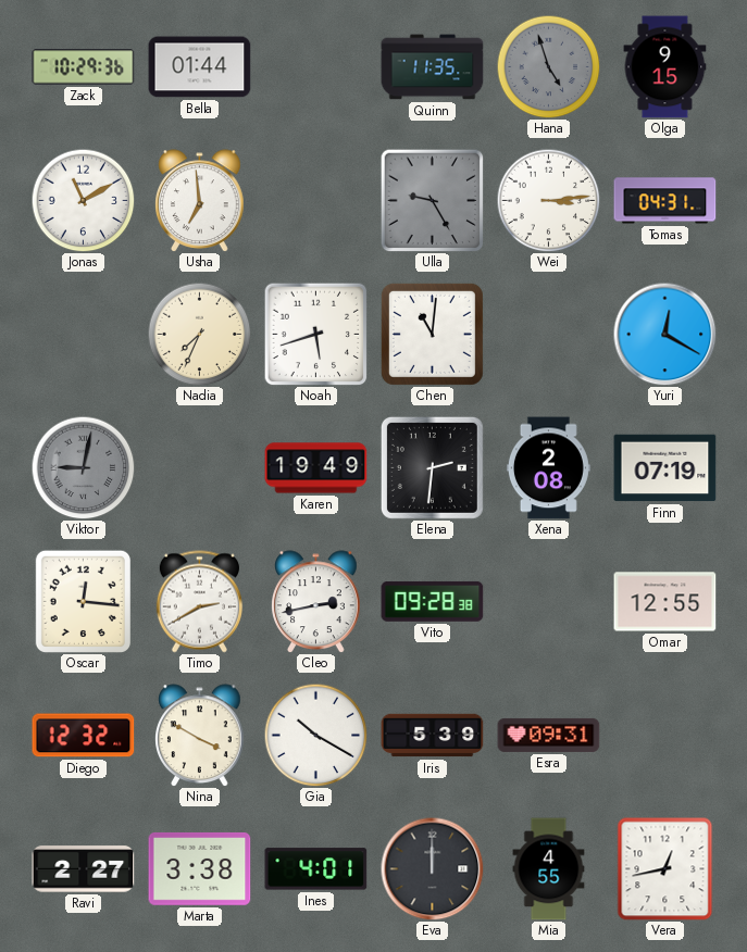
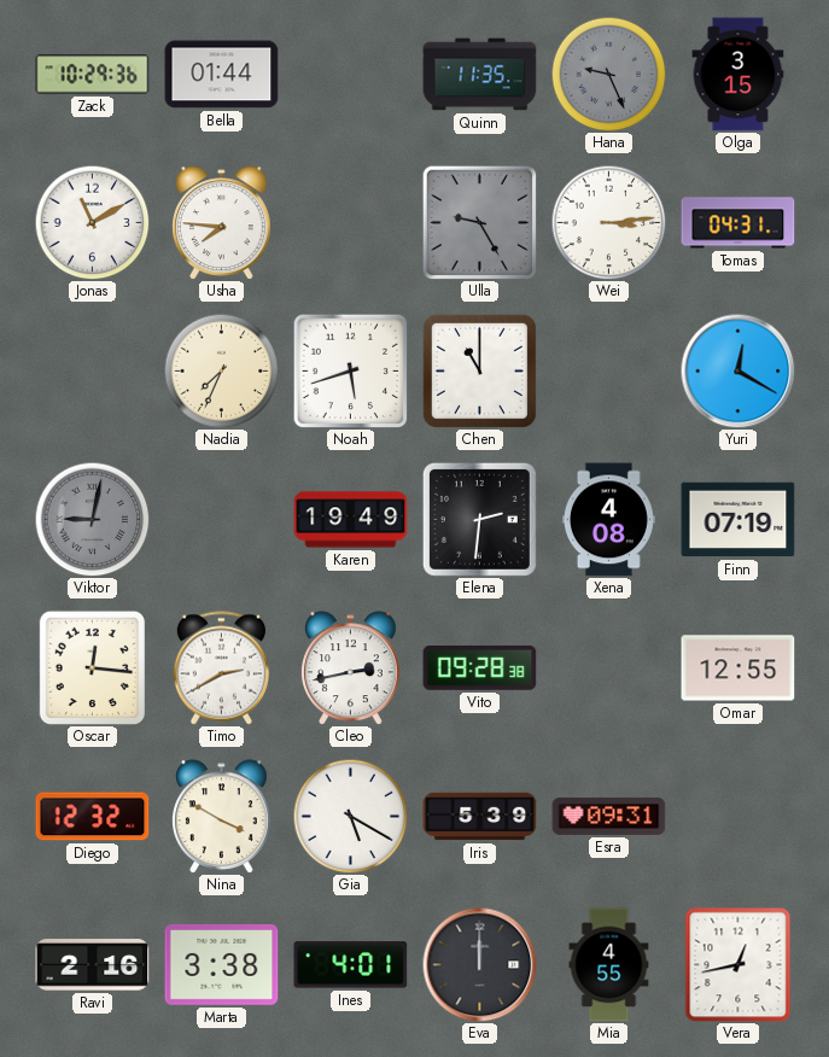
Hana: 4:57 -> 9:26
Olga: 9:15 -> 3:15
Usha: 6:59 -> 7:46
Chen: 11:01 -> 11:00
Xena: 2:08 -> 4:08
Gia: 10:20 -> 5:20
Ravi: 2:27 -> 2:16
